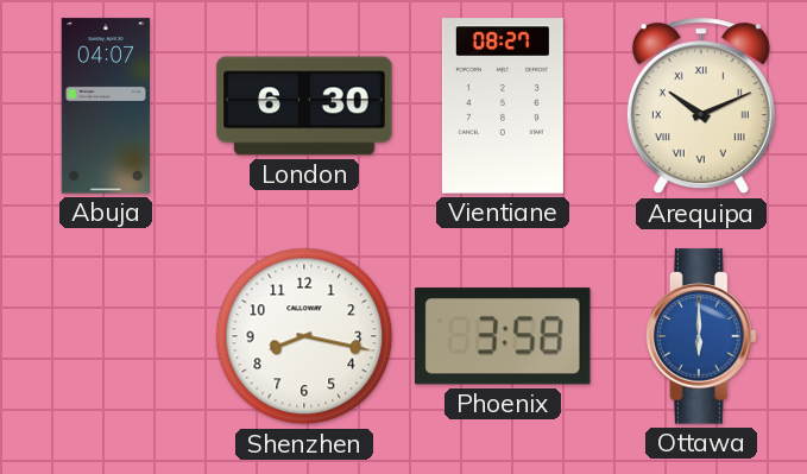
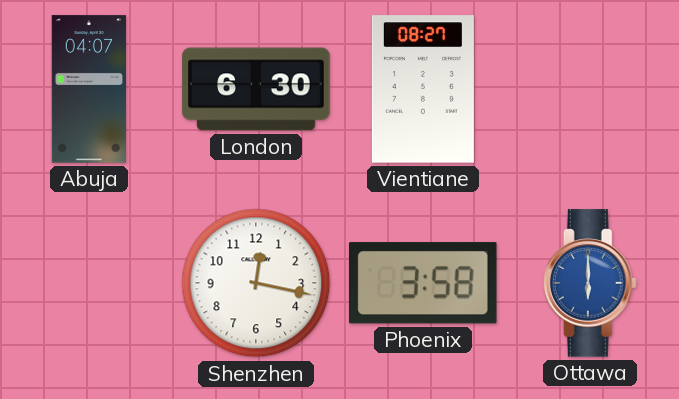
Arequipa: 10:11 -> none
Shenzhen: 8:17 -> 12:17
